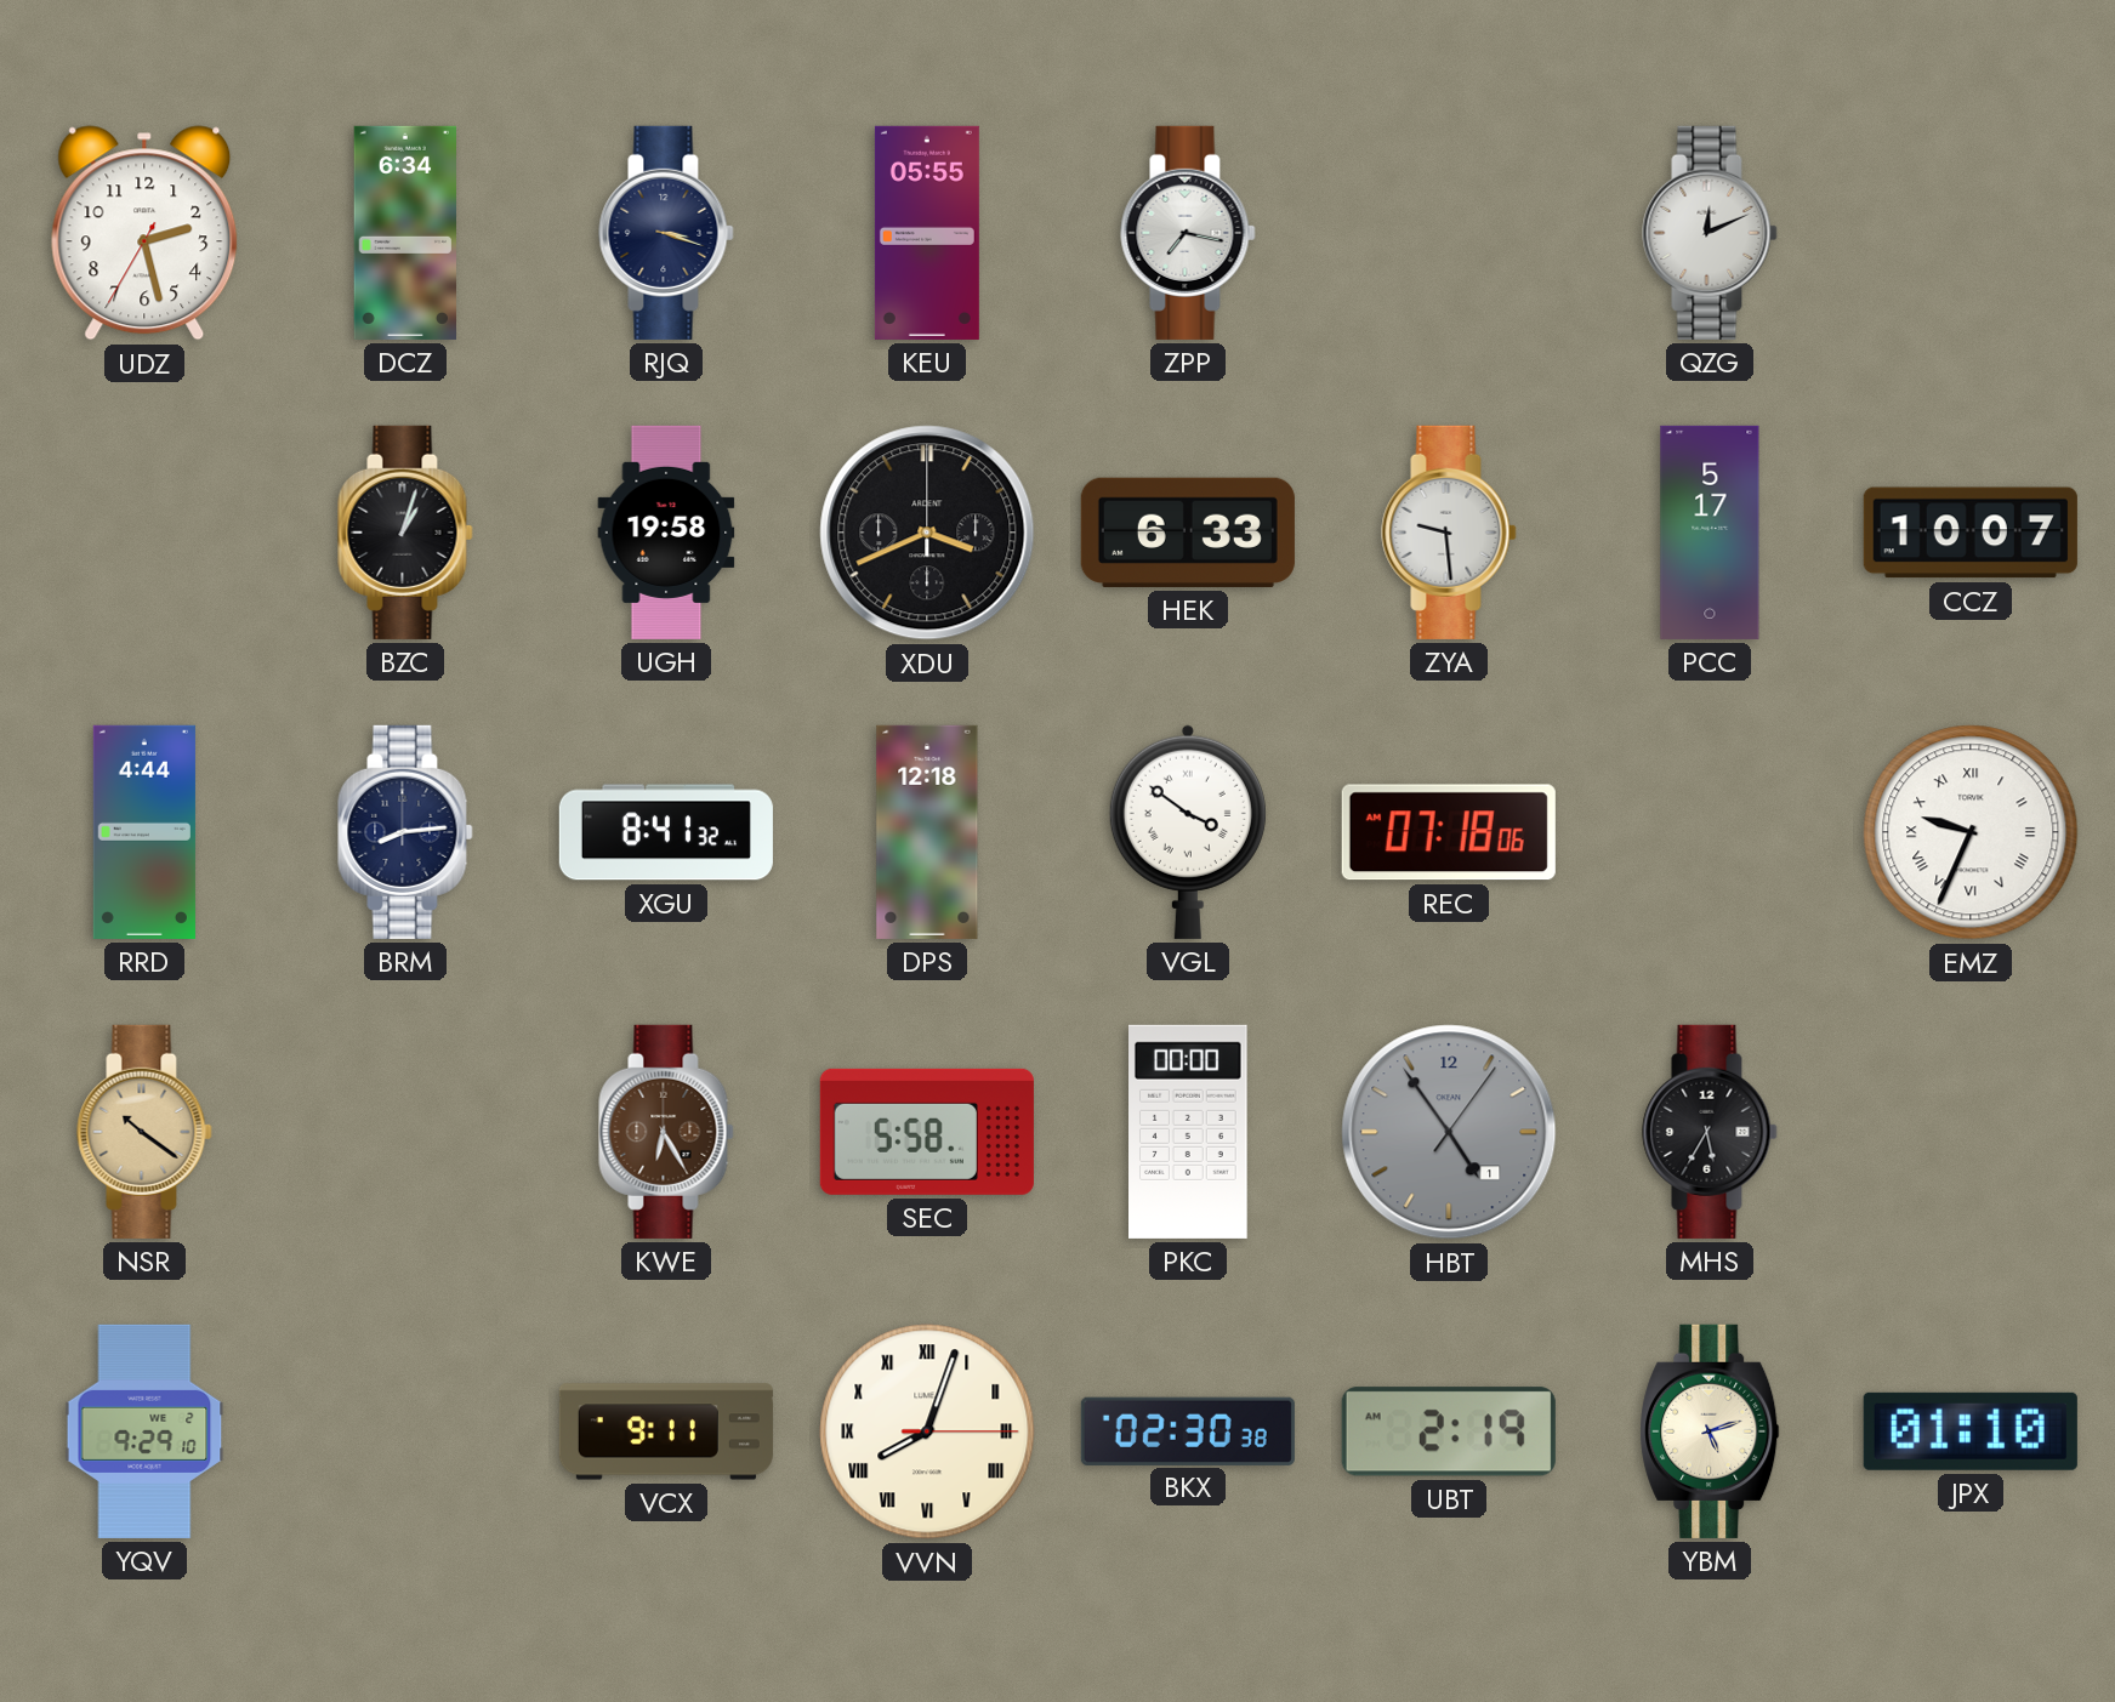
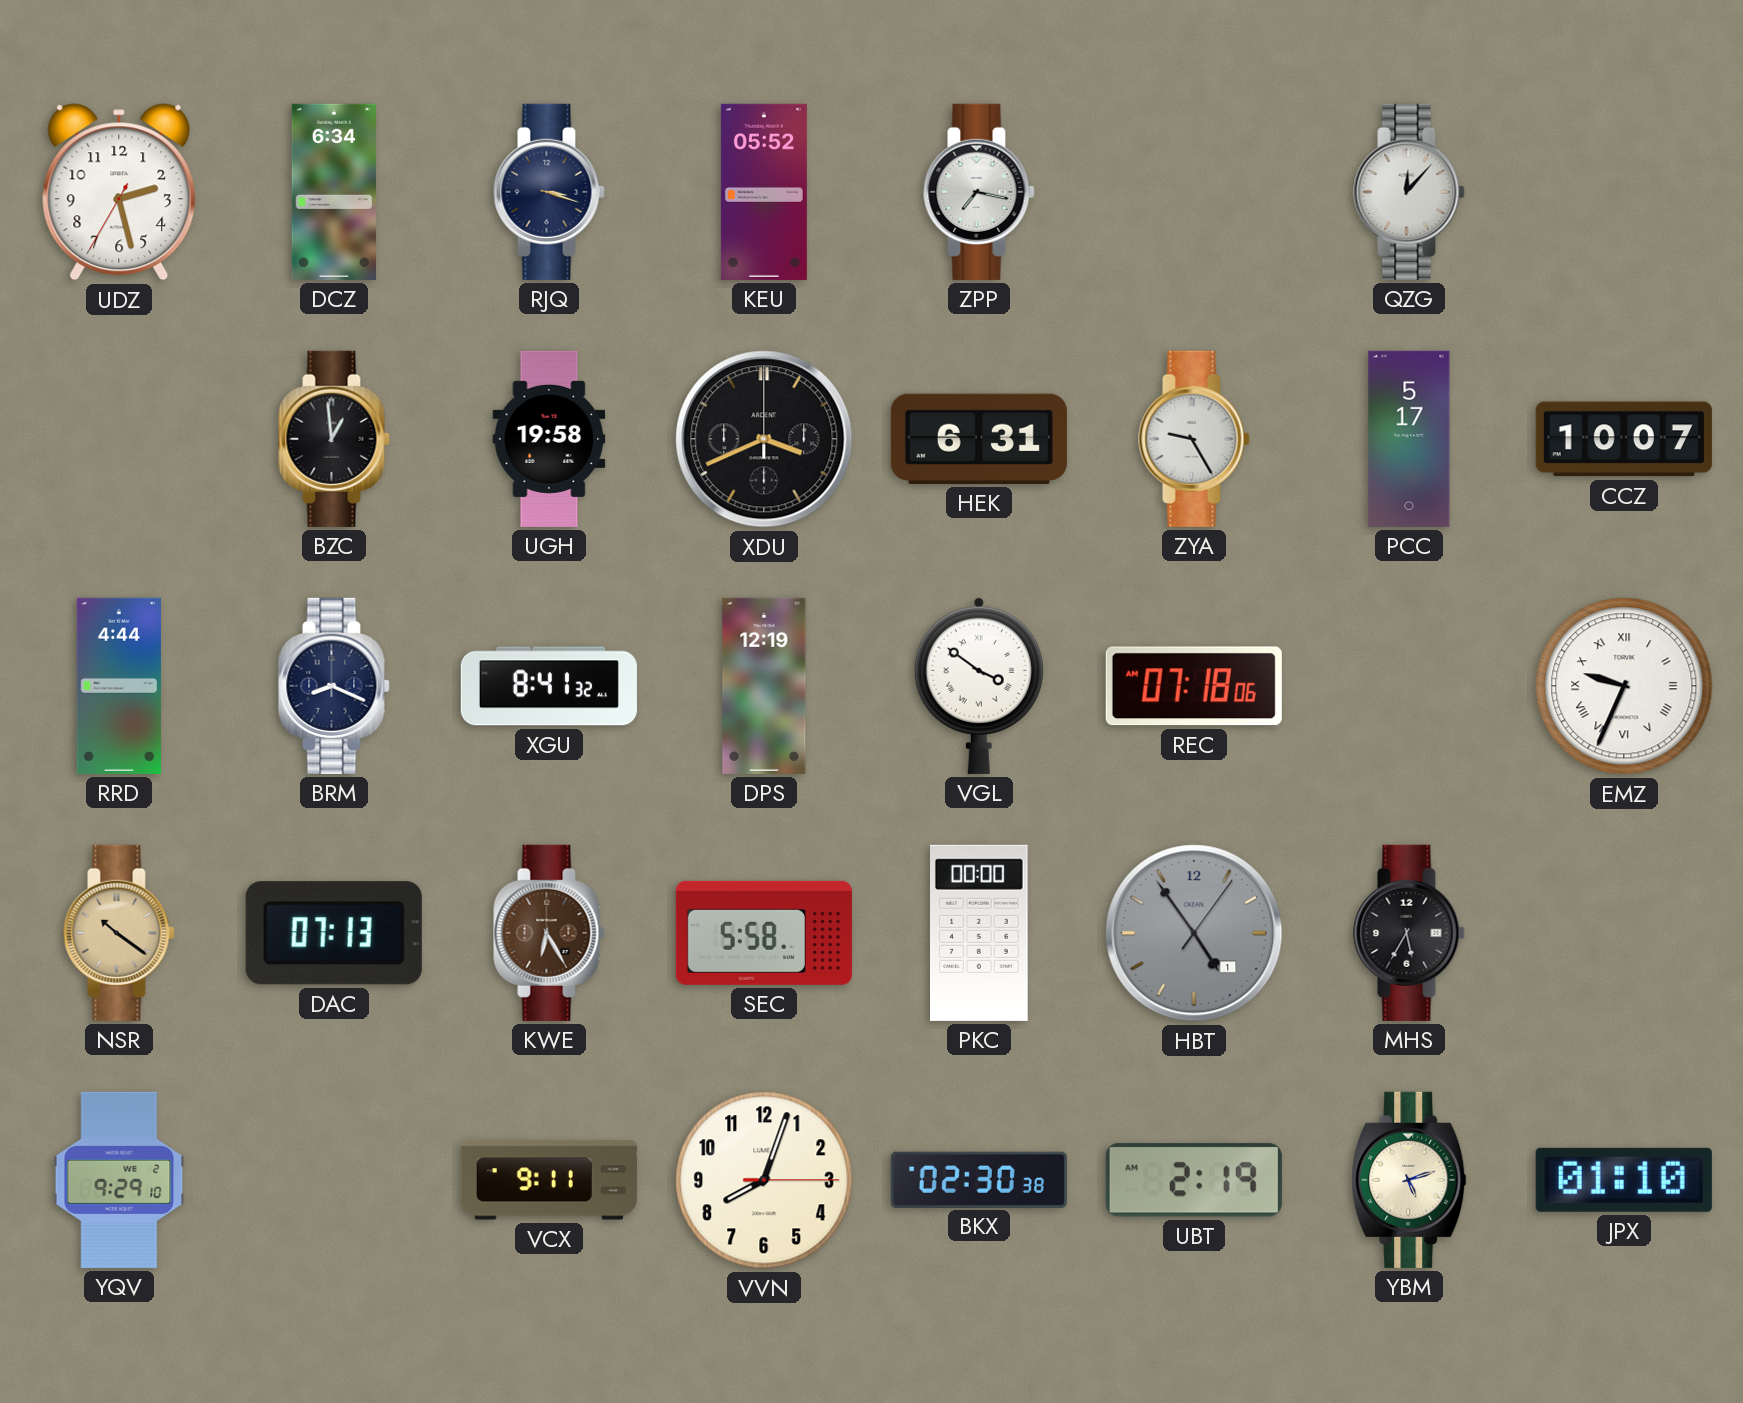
KEU: 05:55 -> 05:52
QZG: 12:11 -> 12:07
BZC: 1:03 -> 12:59
HEK: 6:33 -> 6:31
ZYA: 9:29 -> 9:25
BRM: 8:14 -> 8:19
DPS: 12:18 -> 12:19
DAC: none -> 07:13
VVN numerals: Roman -> Arabic
